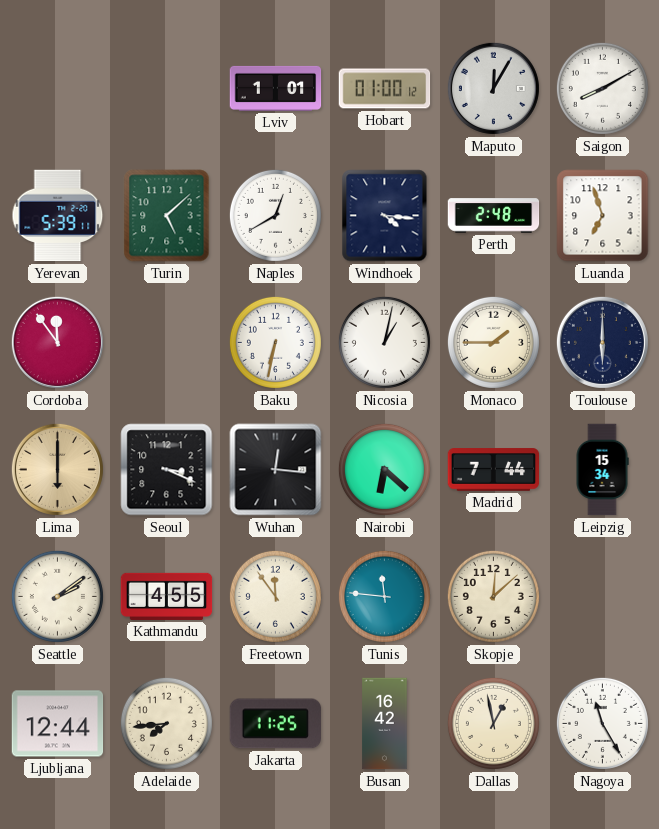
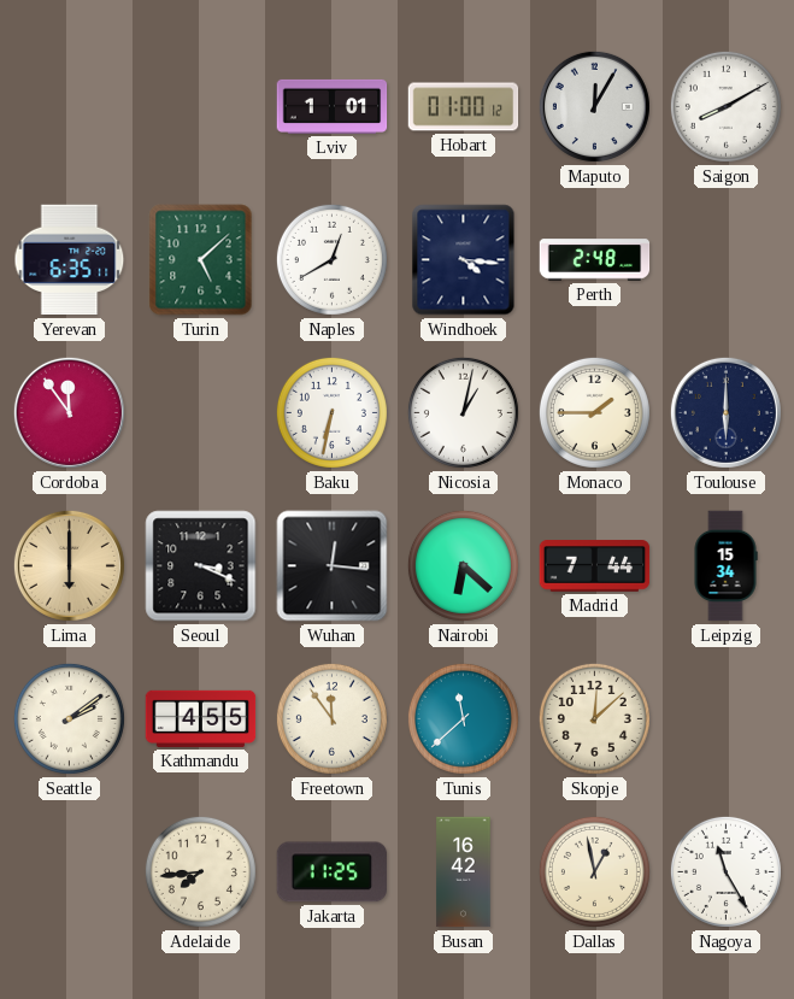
Yerevan: 5:39 -> 6:35
Luanda: 6:57 -> none
Tunis: 11:46 -> 11:38
Ljubljana: 12:44 -> none
